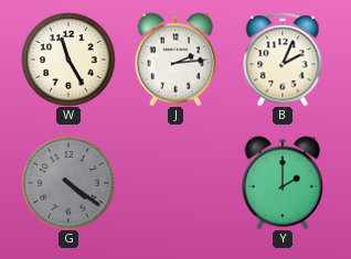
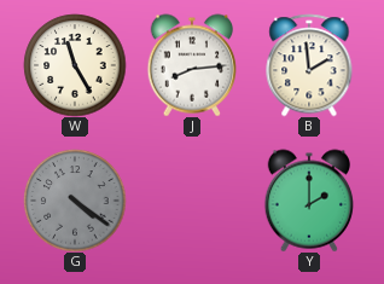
J: 2:14 -> 8:14
B: 2:04 -> 1:59
